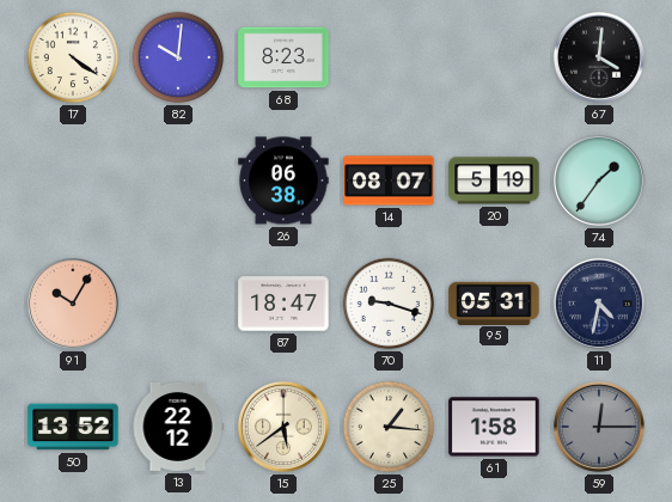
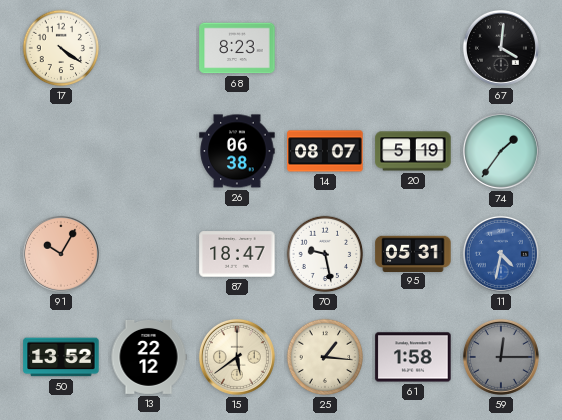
82: 10:01 -> none
70: 9:18 -> 9:28
11 dial: navy -> blue
